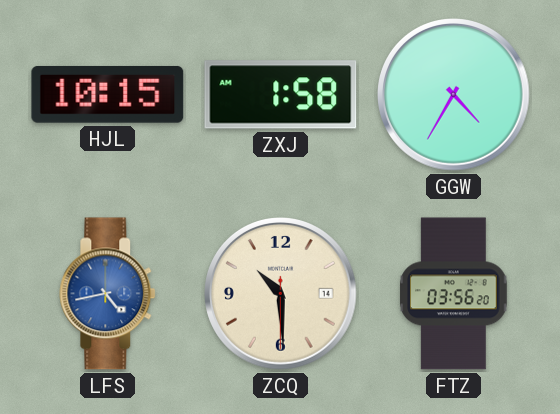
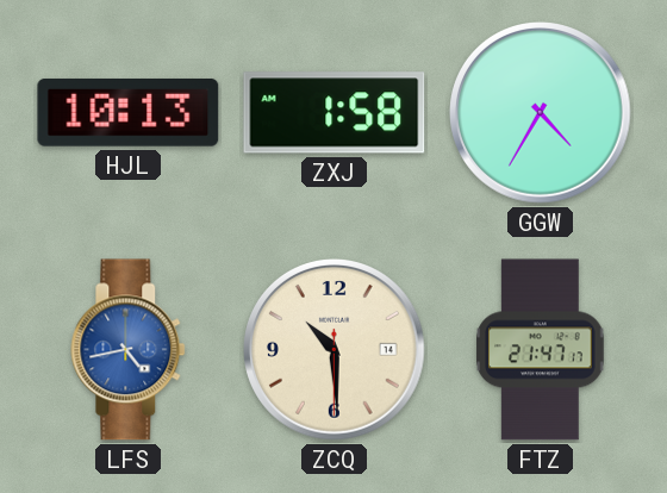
HJL: 10:15 -> 10:13
FTZ: 03:56 -> 21:47
